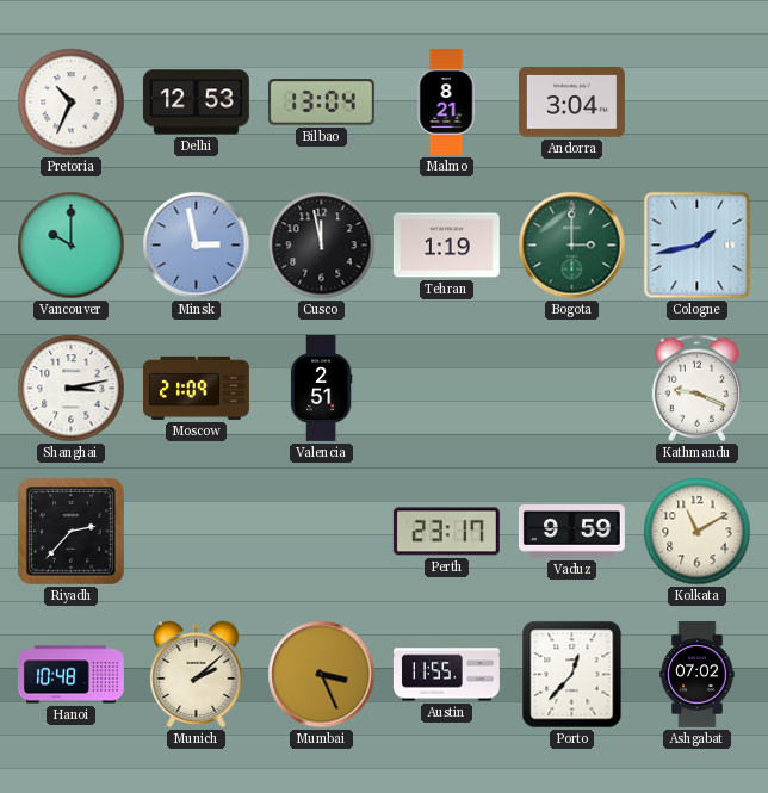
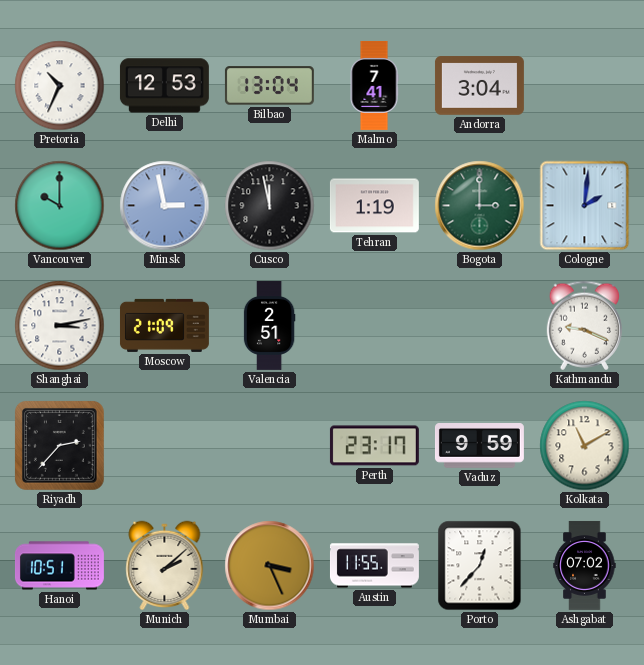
Malmo: 8:21 -> 7:41
Cologne: 1:43 -> 2:01
Hanoi: 10:48 -> 10:51
